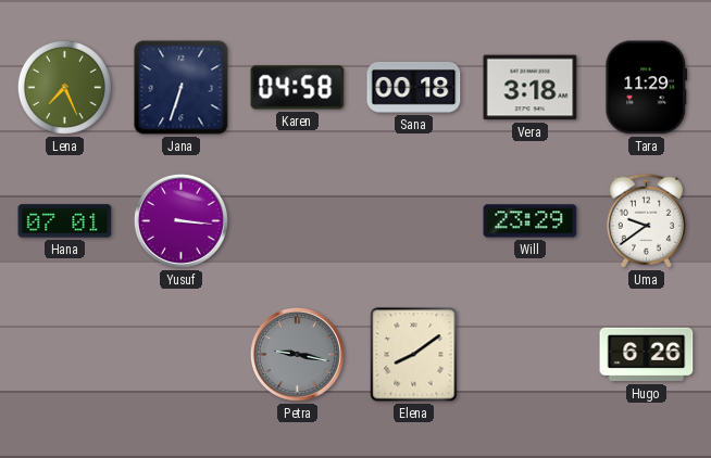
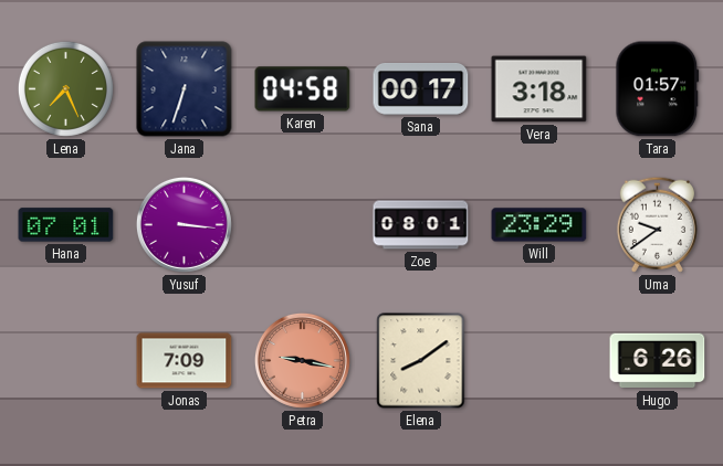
Sana: 00:18 -> 00:17
Tara: 11:29 -> 01:57
Zoe: none -> 08:01
Jonas: none -> 7:09
Petra dial: grey -> salmon
